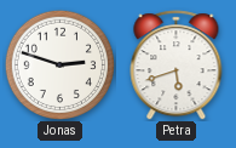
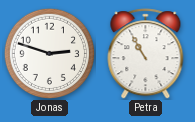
Petra: 5:42 -> 10:55
